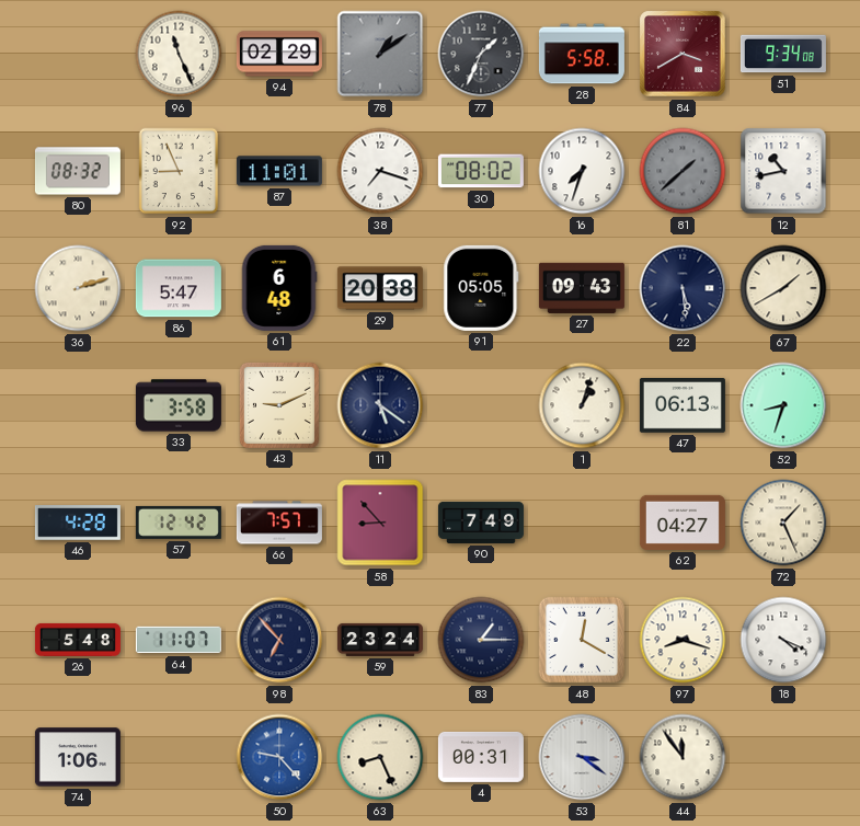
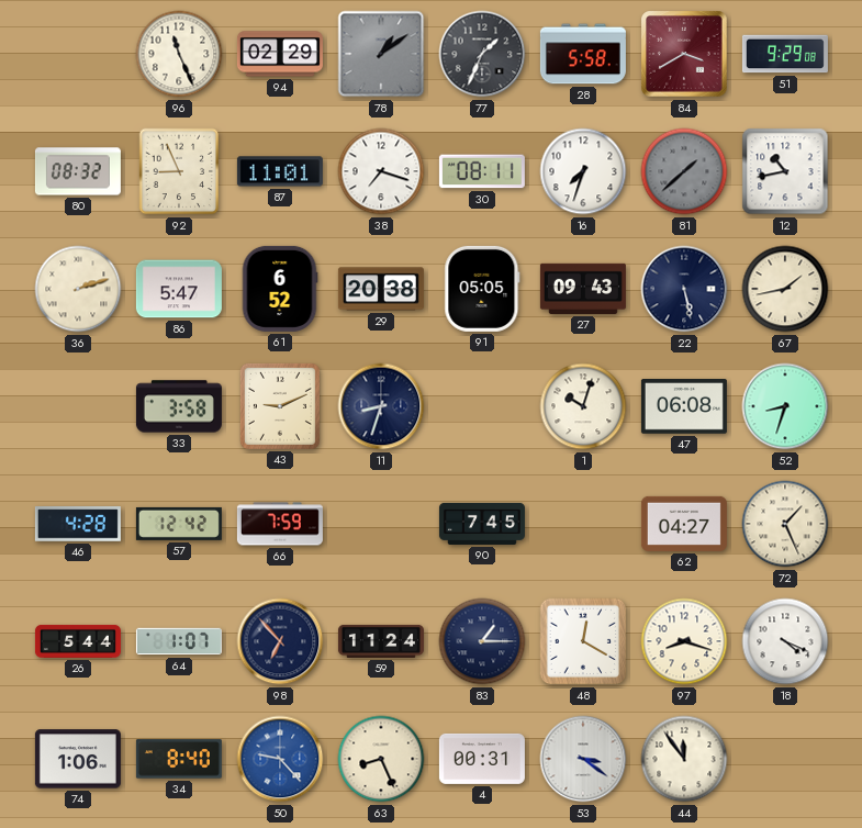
51: 9:34 -> 9:29
30: 08:02 -> 08:11
61: 6:48 -> 6:52
22: 5:29 -> 5:28
67: 1:40 -> 1:43
11: 5:21 -> 8:33
1: 1:03 -> 10:03
47: 06:13 -> 06:08
66: 7:57 -> 7:59
58: 8:53 -> none
90: 7:49 -> 7:45
26: 5:48 -> 5:44
64: 11:07 -> 1:07
59: 23:24 -> 11:24
34: none -> 8:40
